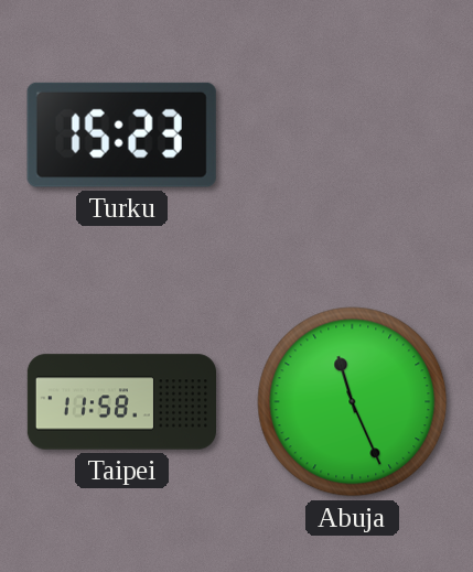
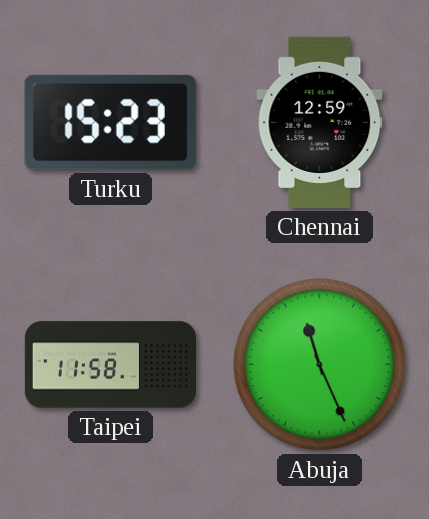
Chennai: none -> 12:59
